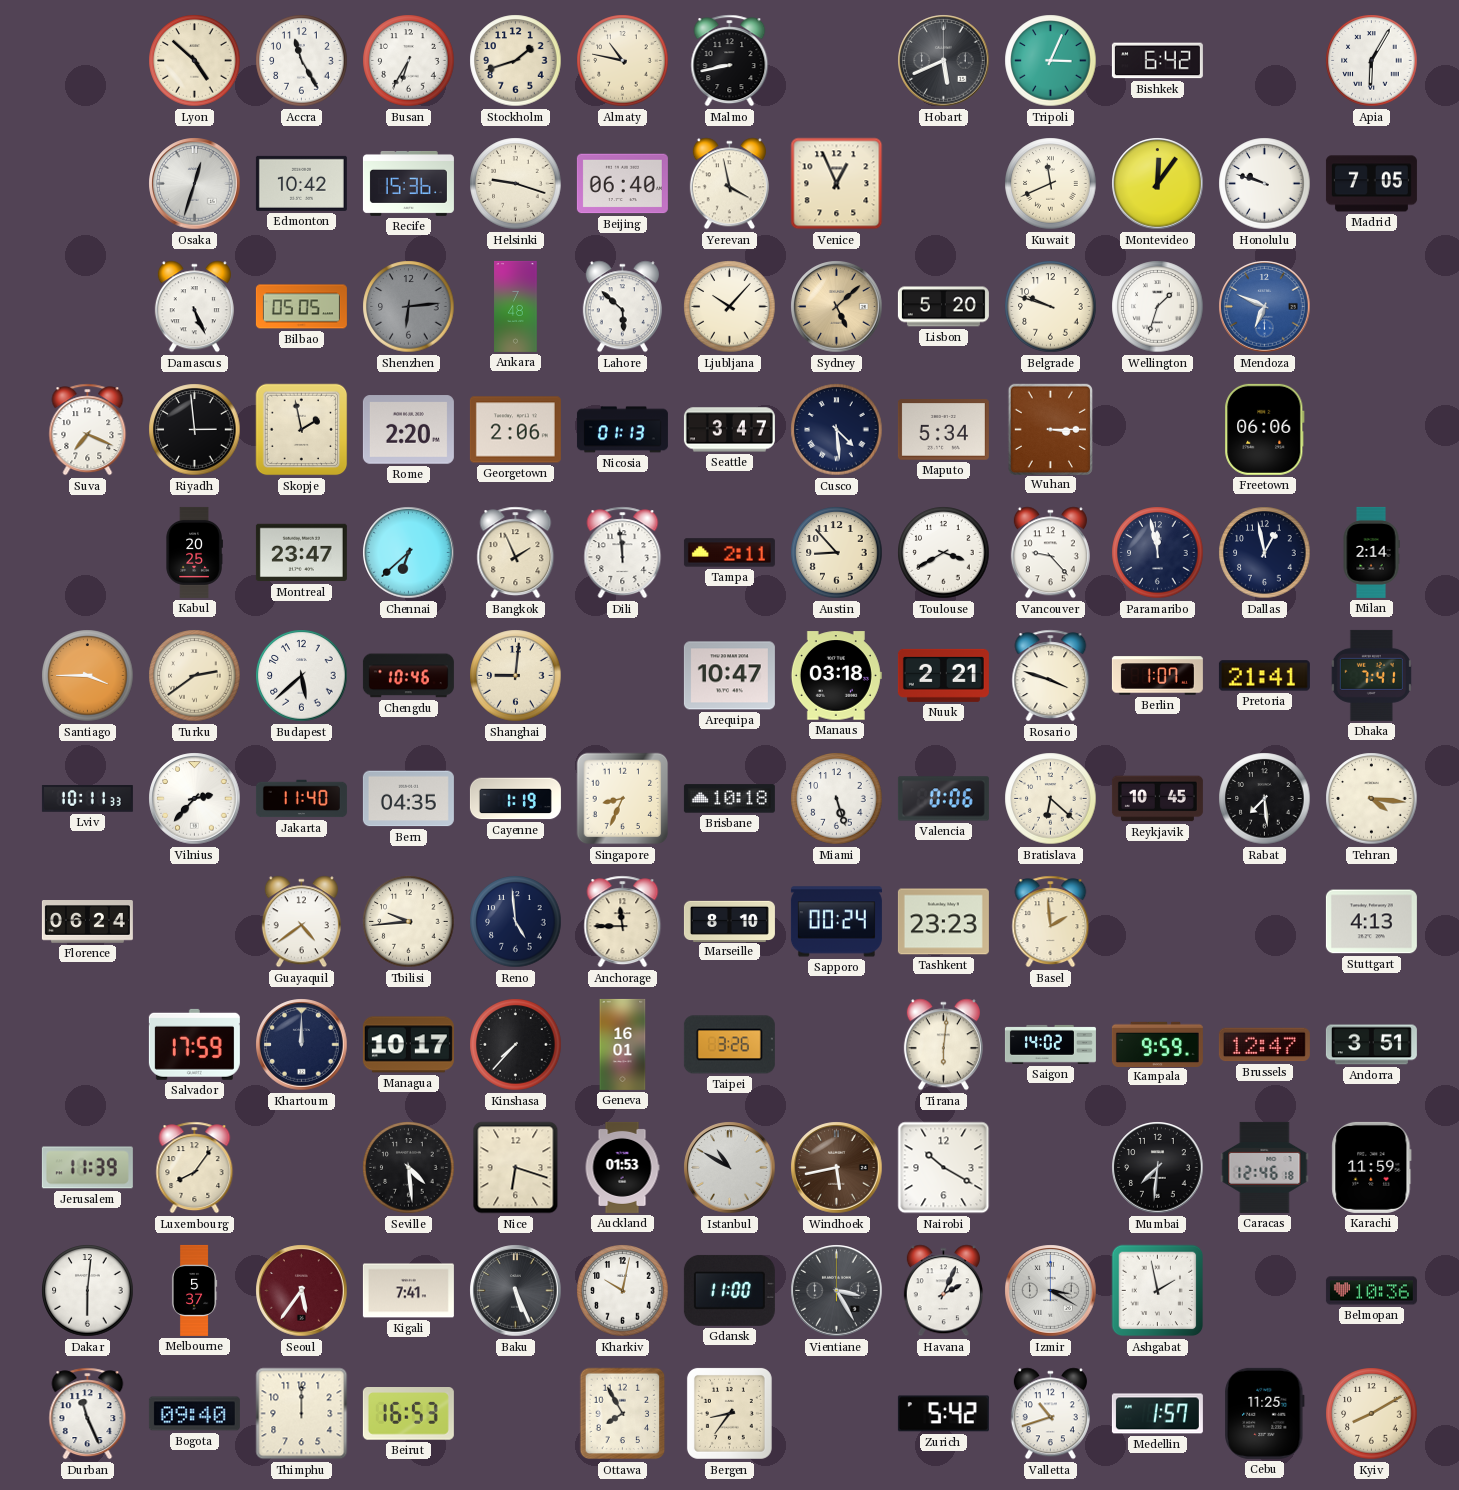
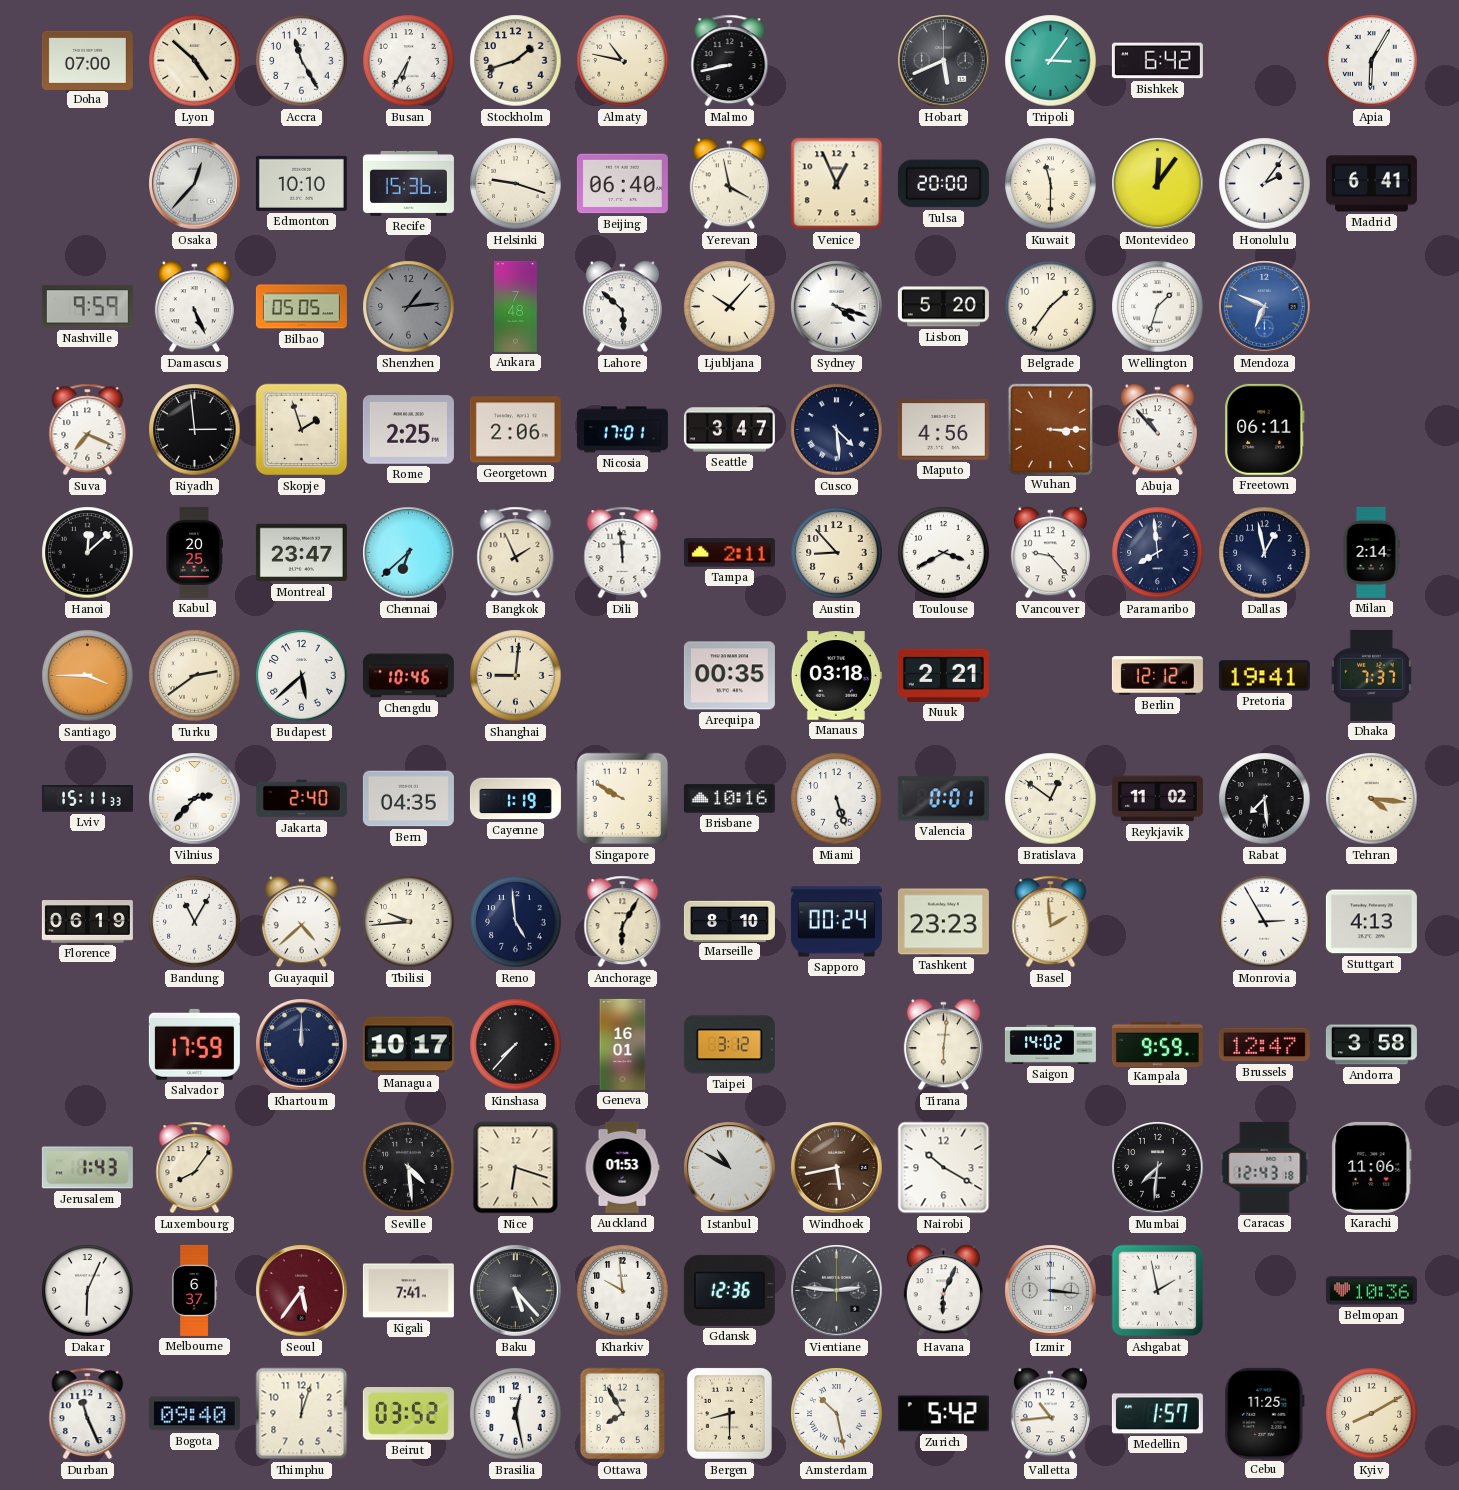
Doha: none -> 07:00
Tripoli: 3:04 -> 3:06
Osaka: 12:33 -> 12:37
Edmonton: 10:42 -> 10:10
Tulsa: none -> 20:00
Kuwait: 11:41 -> 11:30
Honolulu: 9:48 -> 2:06
Madrid: 7:05 -> 6:41
Nashville: none -> 9:59
Shenzhen: 6:14 -> 1:14
Sydney: 5:08 -> 4:18
Sydney dial: champagne -> white
Belgrade: 9:48 -> 1:36
Skopje: 1:58 -> 1:57
Rome: 2:20 -> 2:25
Nicosia: 01:13 -> 17:01
Maputo: 5:34 -> 4:56
Abuja: none -> 10:53
Freetown: 06:06 -> 06:11
Hanoi: none -> 12:08
Paramaribo: 11:58 -> 7:59
Arequipa: 10:47 -> 00:35
Rosario: 3:48 -> none
Berlin: 1:07 -> 12:12
Pretoria: 21:41 -> 19:41
Dhaka: 7:41 -> 7:37
Lviv: 10:11 -> 15:11
Jakarta: 11:40 -> 2:40
Singapore: 8:34 -> 9:50
Brisbane: 10:18 -> 10:16
Valencia: 0:06 -> 0:01
Bratislava: 6:22 -> 12:51
Reykjavik: 10:45 -> 11:02
Florence: 06:24 -> 06:19
Bandung: none -> 11:05
Guayaquil: 4:39 -> 4:38
Anchorage: 11:45 -> 6:05
Monrovia: none -> 2:55
Taipei: 3:26 -> 3:12
Andorra: 3:51 -> 3:58
Jerusalem: 11:39 -> 1:43
Caracas: 12:46 -> 12:43
Karachi: 11:59 -> 11:06
Dakar: 6:01 -> 6:04
Melbourne: 5:37 -> 6:37
Baku: 5:26 -> 5:23
Kharkiv: 10:02 -> 9:59
Gdansk: 11:00 -> 12:36
Vientiane: 3:25 -> 2:46
Havana: 2:04 -> 6:04
Izmir: 3:20 -> 3:16
Thimphu: 12:00 -> 12:03
Beirut: 16:53 -> 03:52
Brasilia: none -> 12:28
Bergen: 8:36 -> 8:30
Amsterdam: none -> 10:28
Valletta: 10:42 -> 10:44
